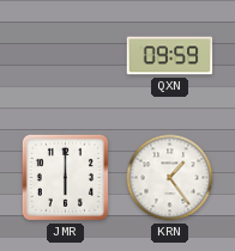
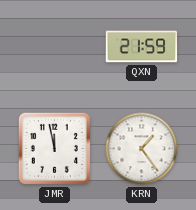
QXN: 09:59 -> 21:59
JMR: 6:00 -> 11:58
